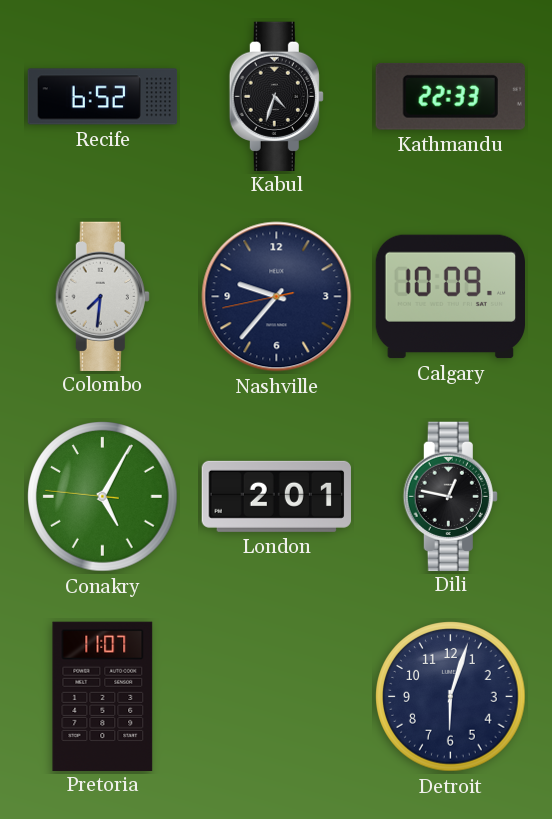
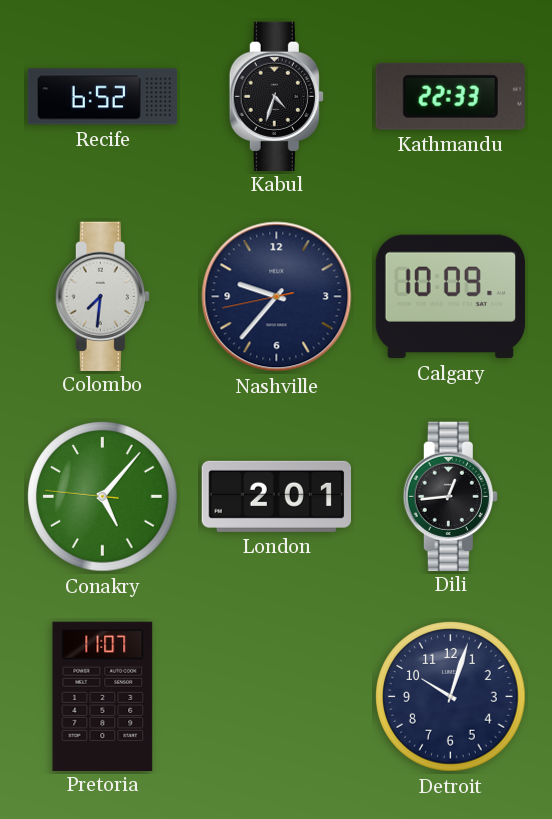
Conakry: 5:04 -> 5:06
Dili: 12:47 -> 12:44
Detroit: 6:03 -> 10:03
